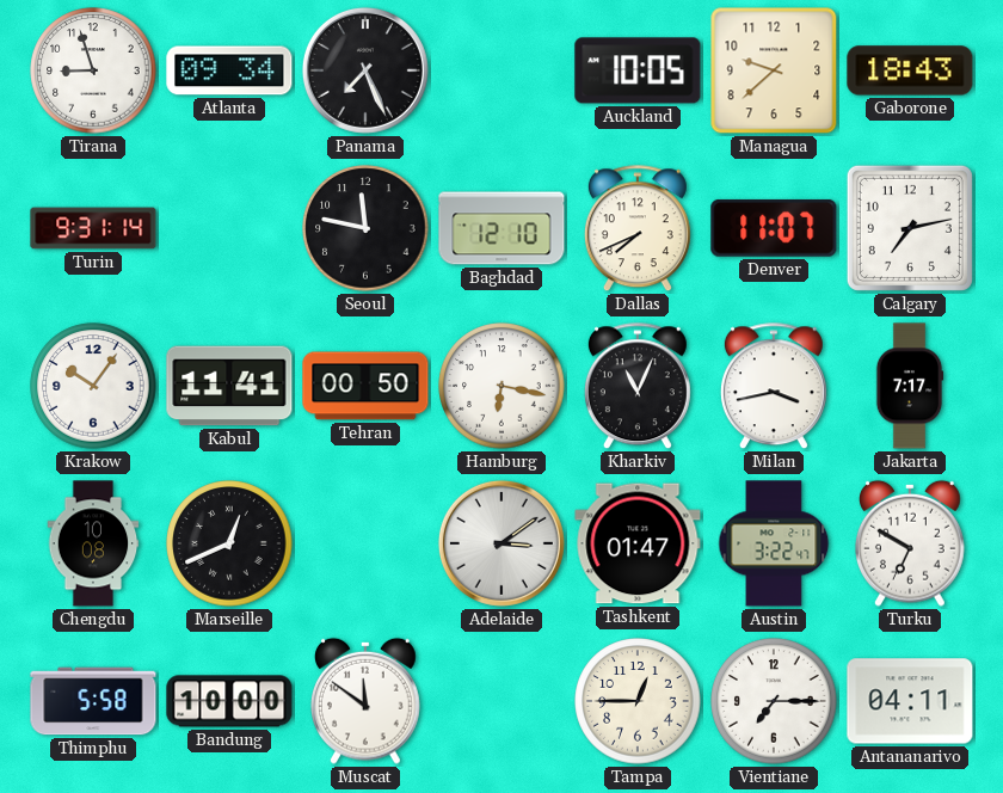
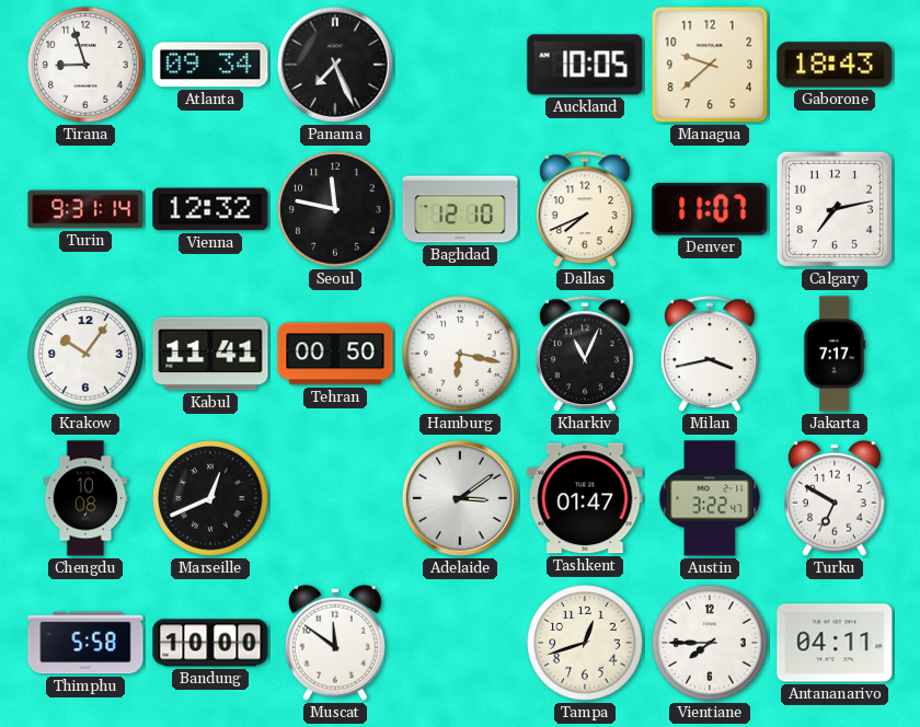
Vienna: none -> 12:32
Tampa: 12:45 -> 12:42
Vientiane: 7:15 -> 7:45
